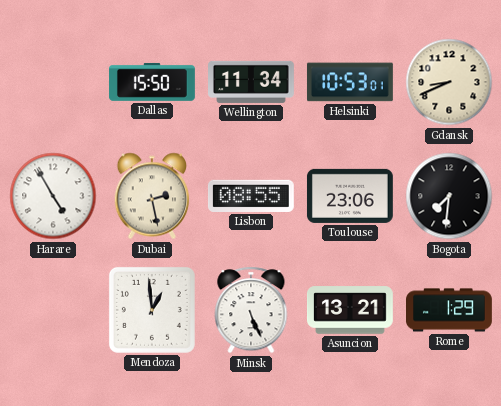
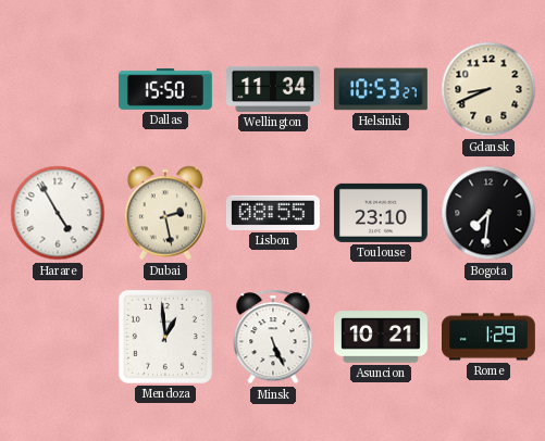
Helsinki: 10:53:01 -> 10:53:27
Toulouse: 23:06 -> 23:10
Asuncion: 13:21 -> 10:21
